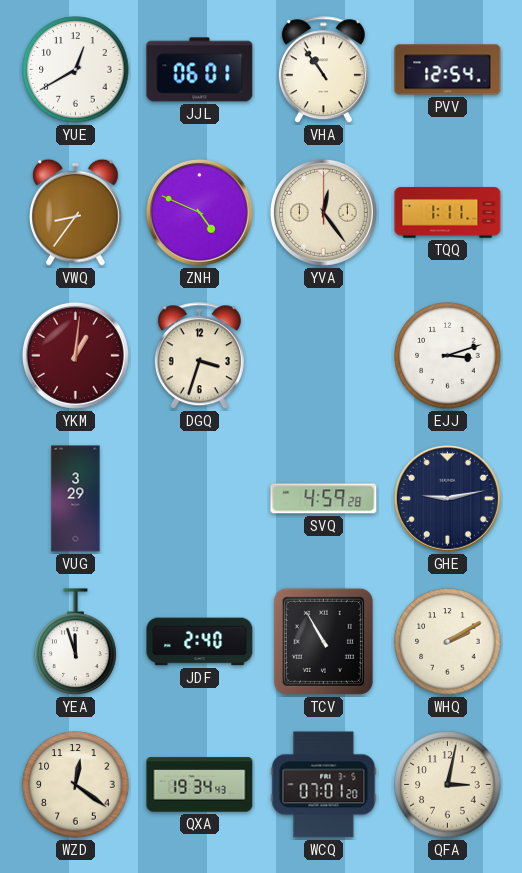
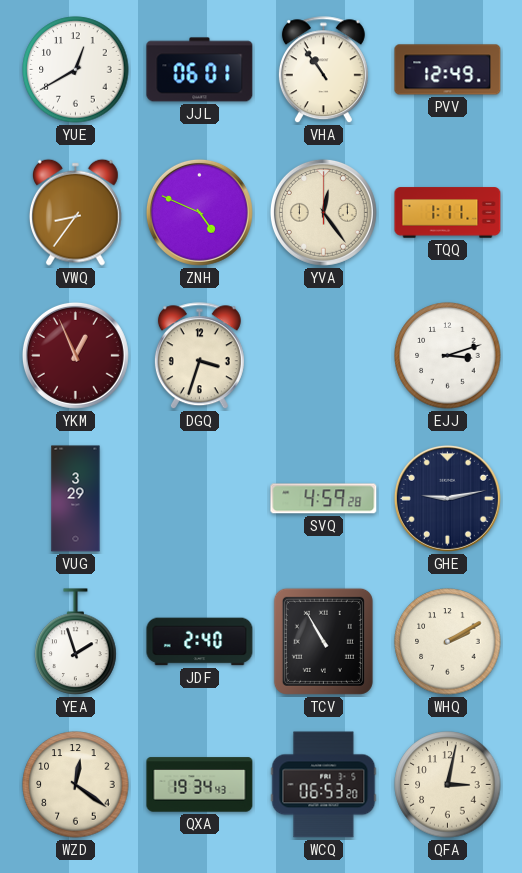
PVV: 12:54 -> 12:49
YKM: 1:01 -> 12:56
YEA: 11:57 -> 1:57
WCQ: 07:01 -> 06:53
